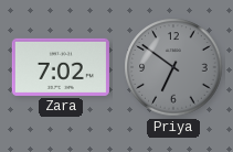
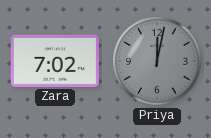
Priya: 6:51 -> 12:02
